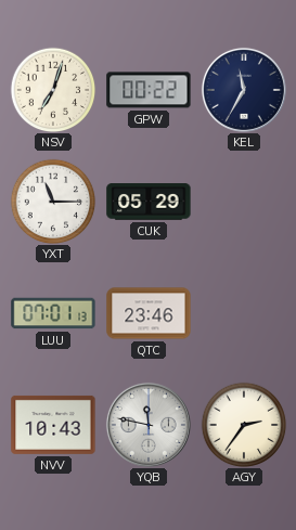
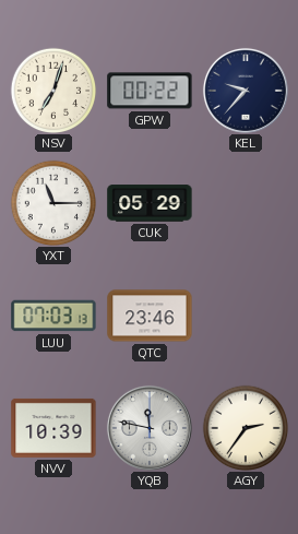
KEL: 11:35 -> 9:37
LUU: 07:01 -> 07:03
NVV: 10:43 -> 10:39
